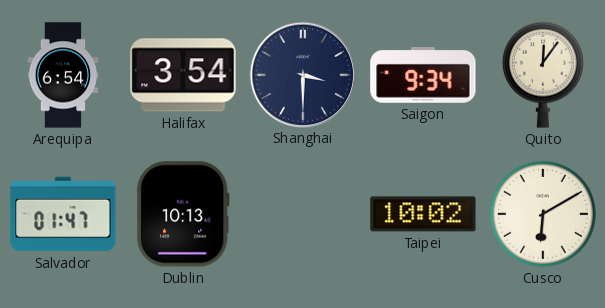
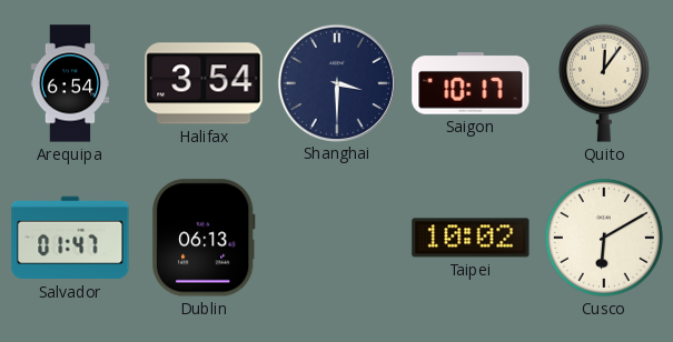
Saigon: 9:34 -> 10:17
Dublin: 10:13 -> 06:13
